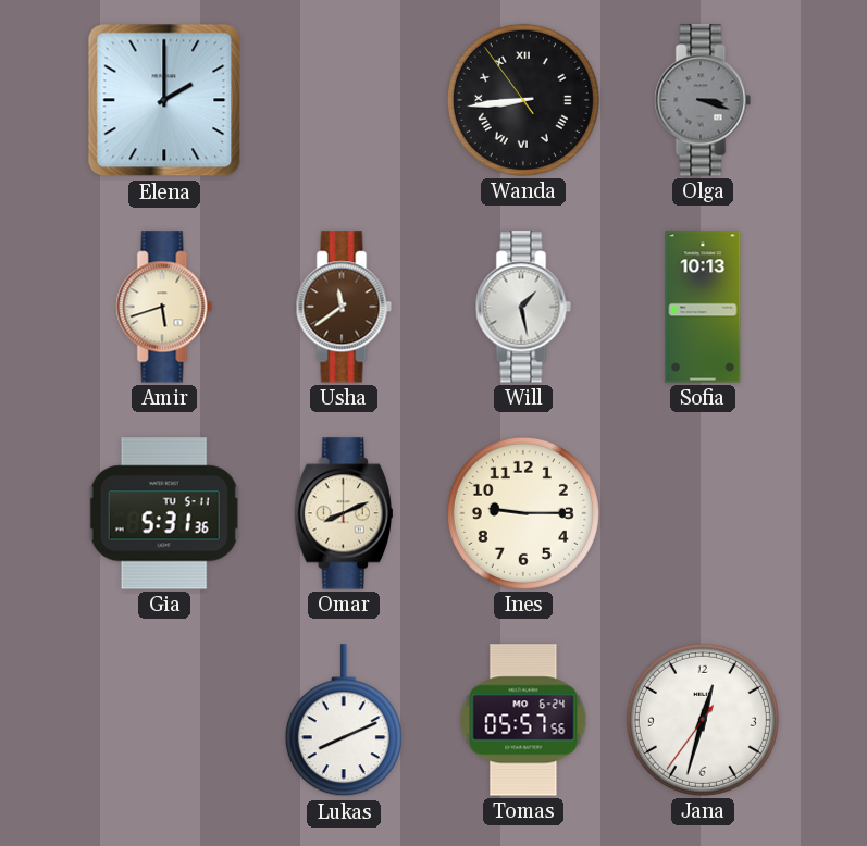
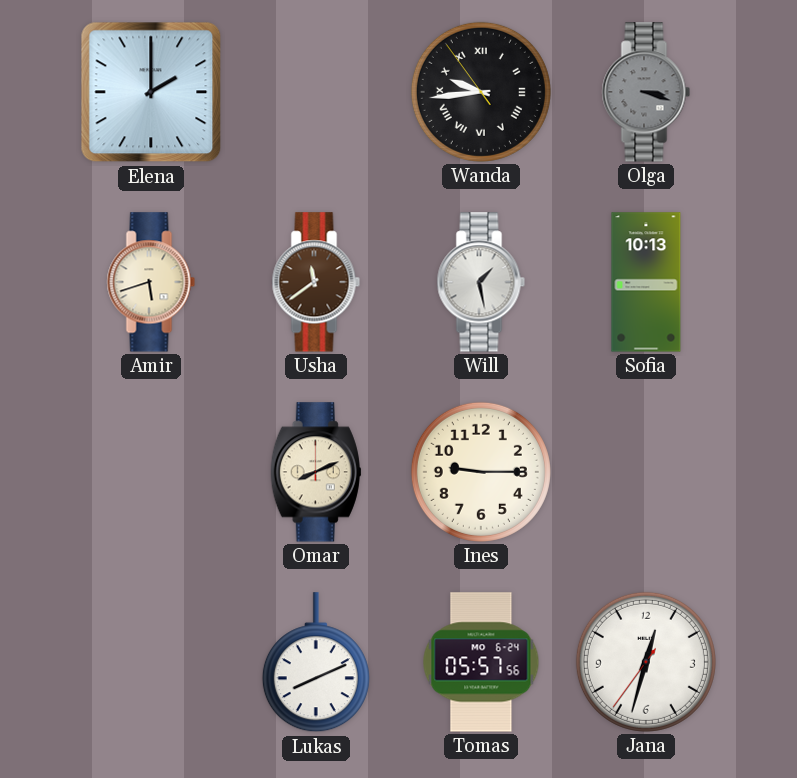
Wanda: 8:43 -> 9:43
Gia: 5:31 -> none
